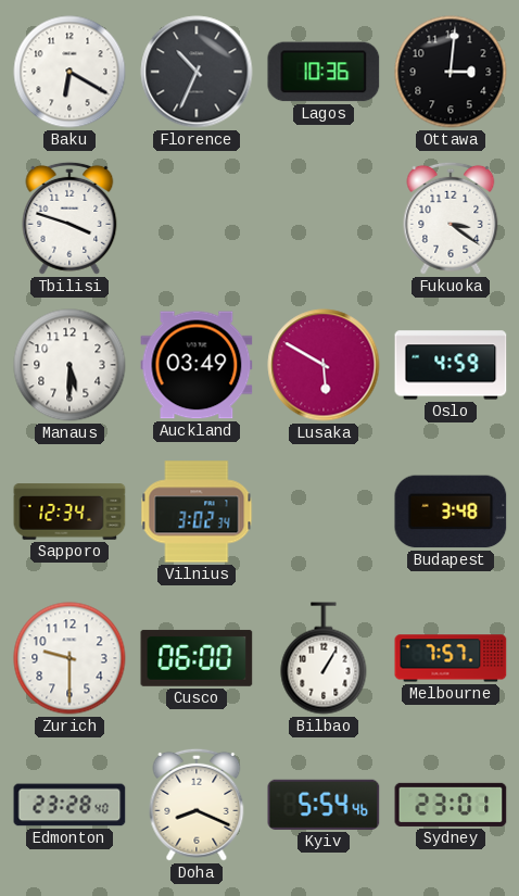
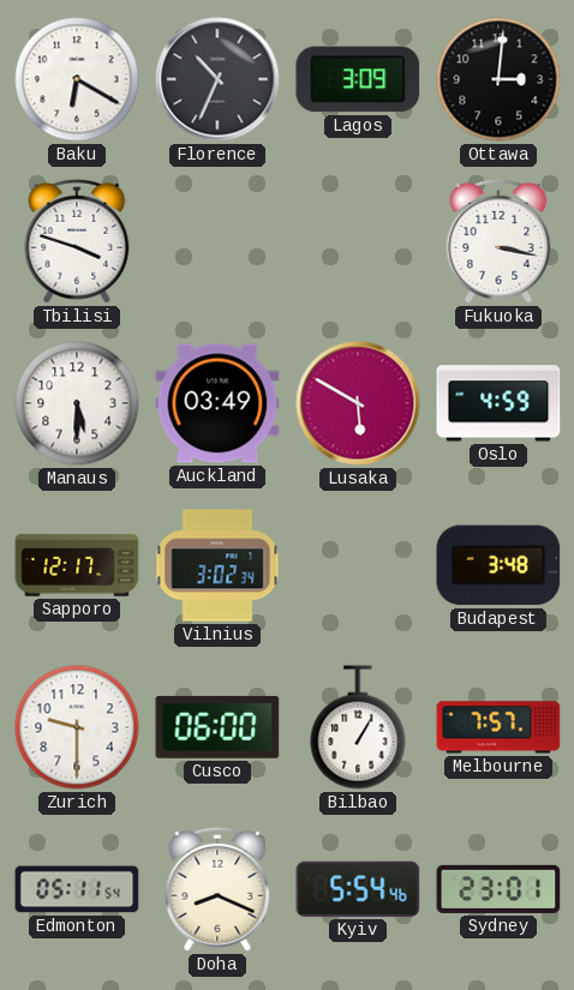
Lagos: 10:36 -> 3:09
Fukuoka: 3:21 -> 3:17
Sapporo: 12:34 -> 12:17
Edmonton: 23:28 -> 05:11
